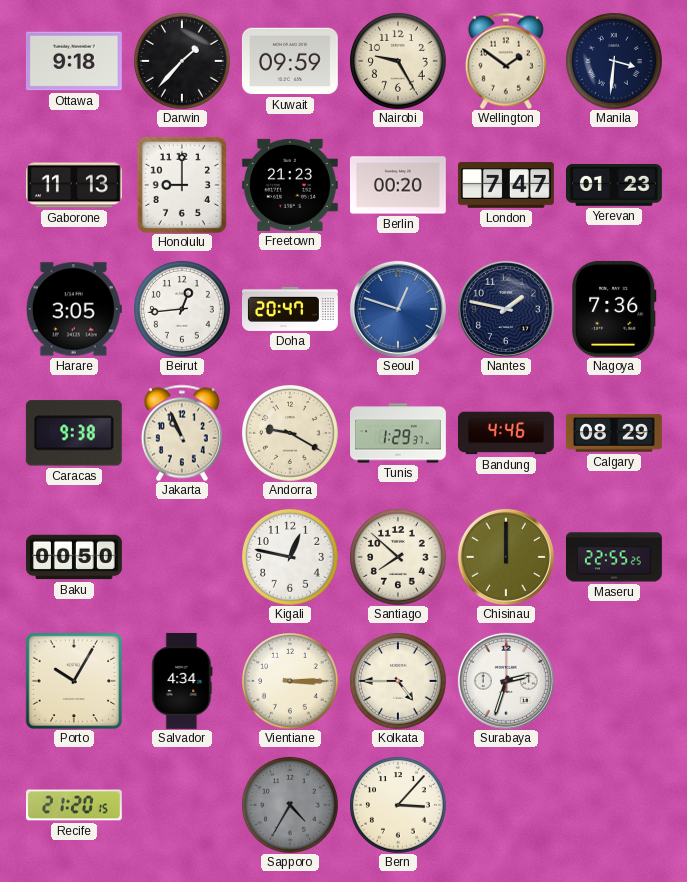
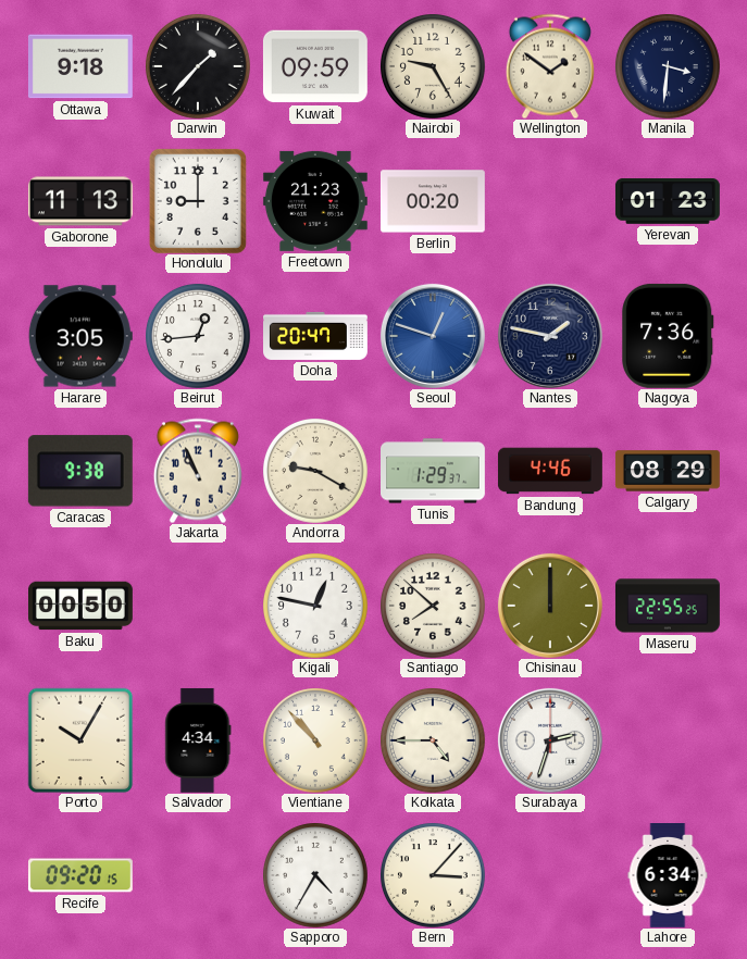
London: 7:47 -> none
Vientiane: 3:15 -> 10:53
Recife: 21:20 -> 09:20
Sapporo dial: grey -> white
Lahore: none -> 6:34
